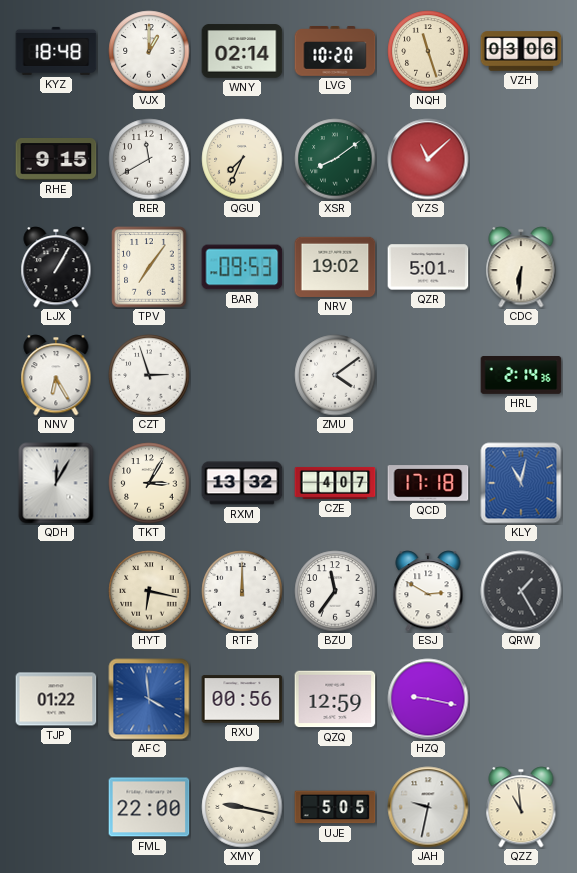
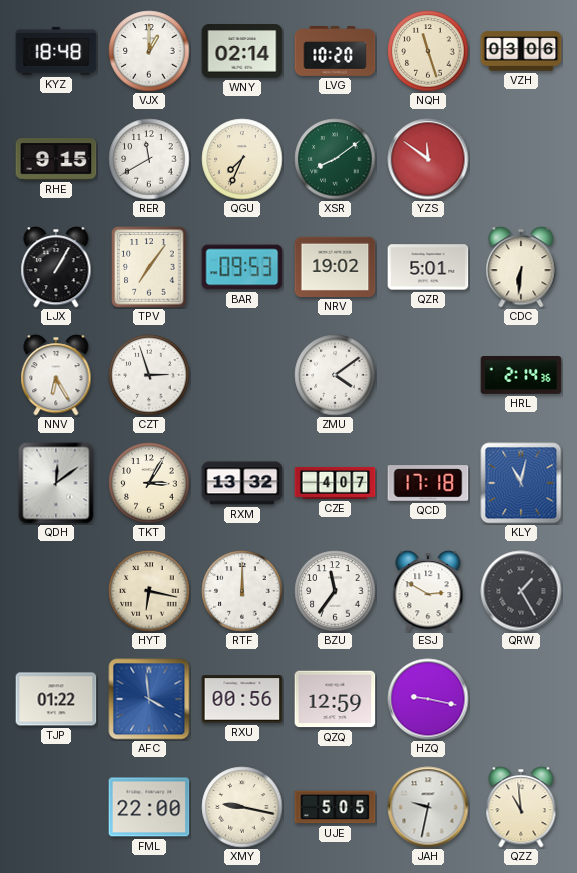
YZS: 11:08 -> 11:51
QDH: 12:05 -> 12:09
